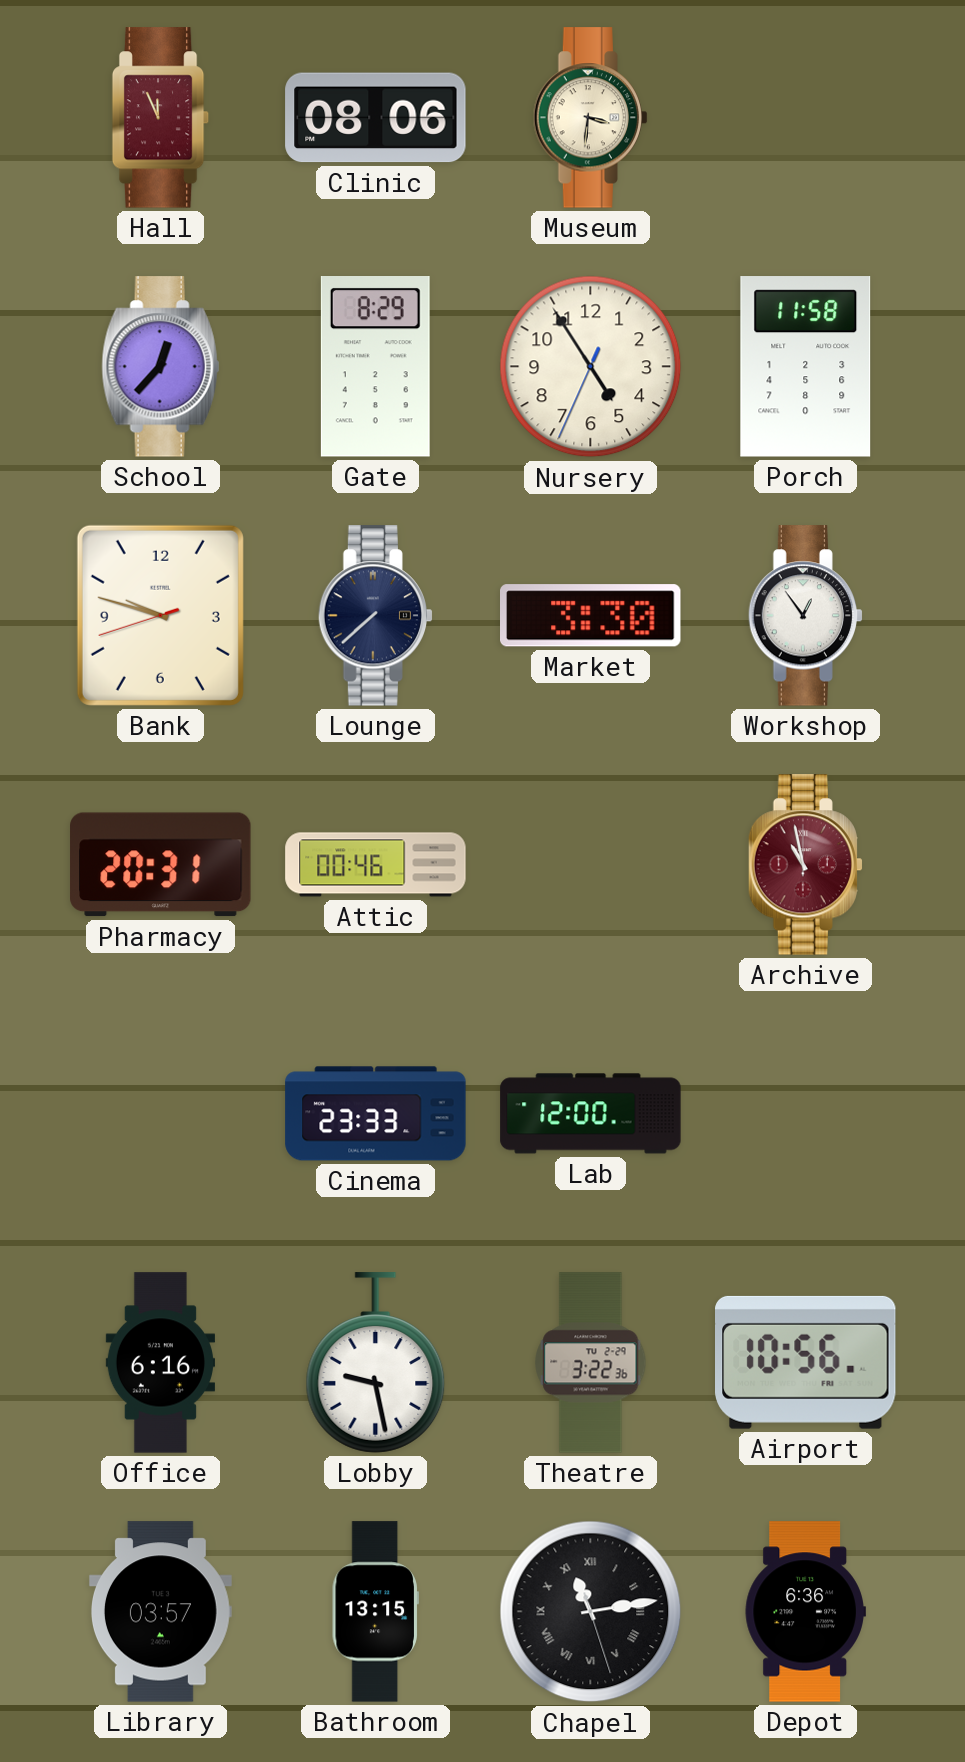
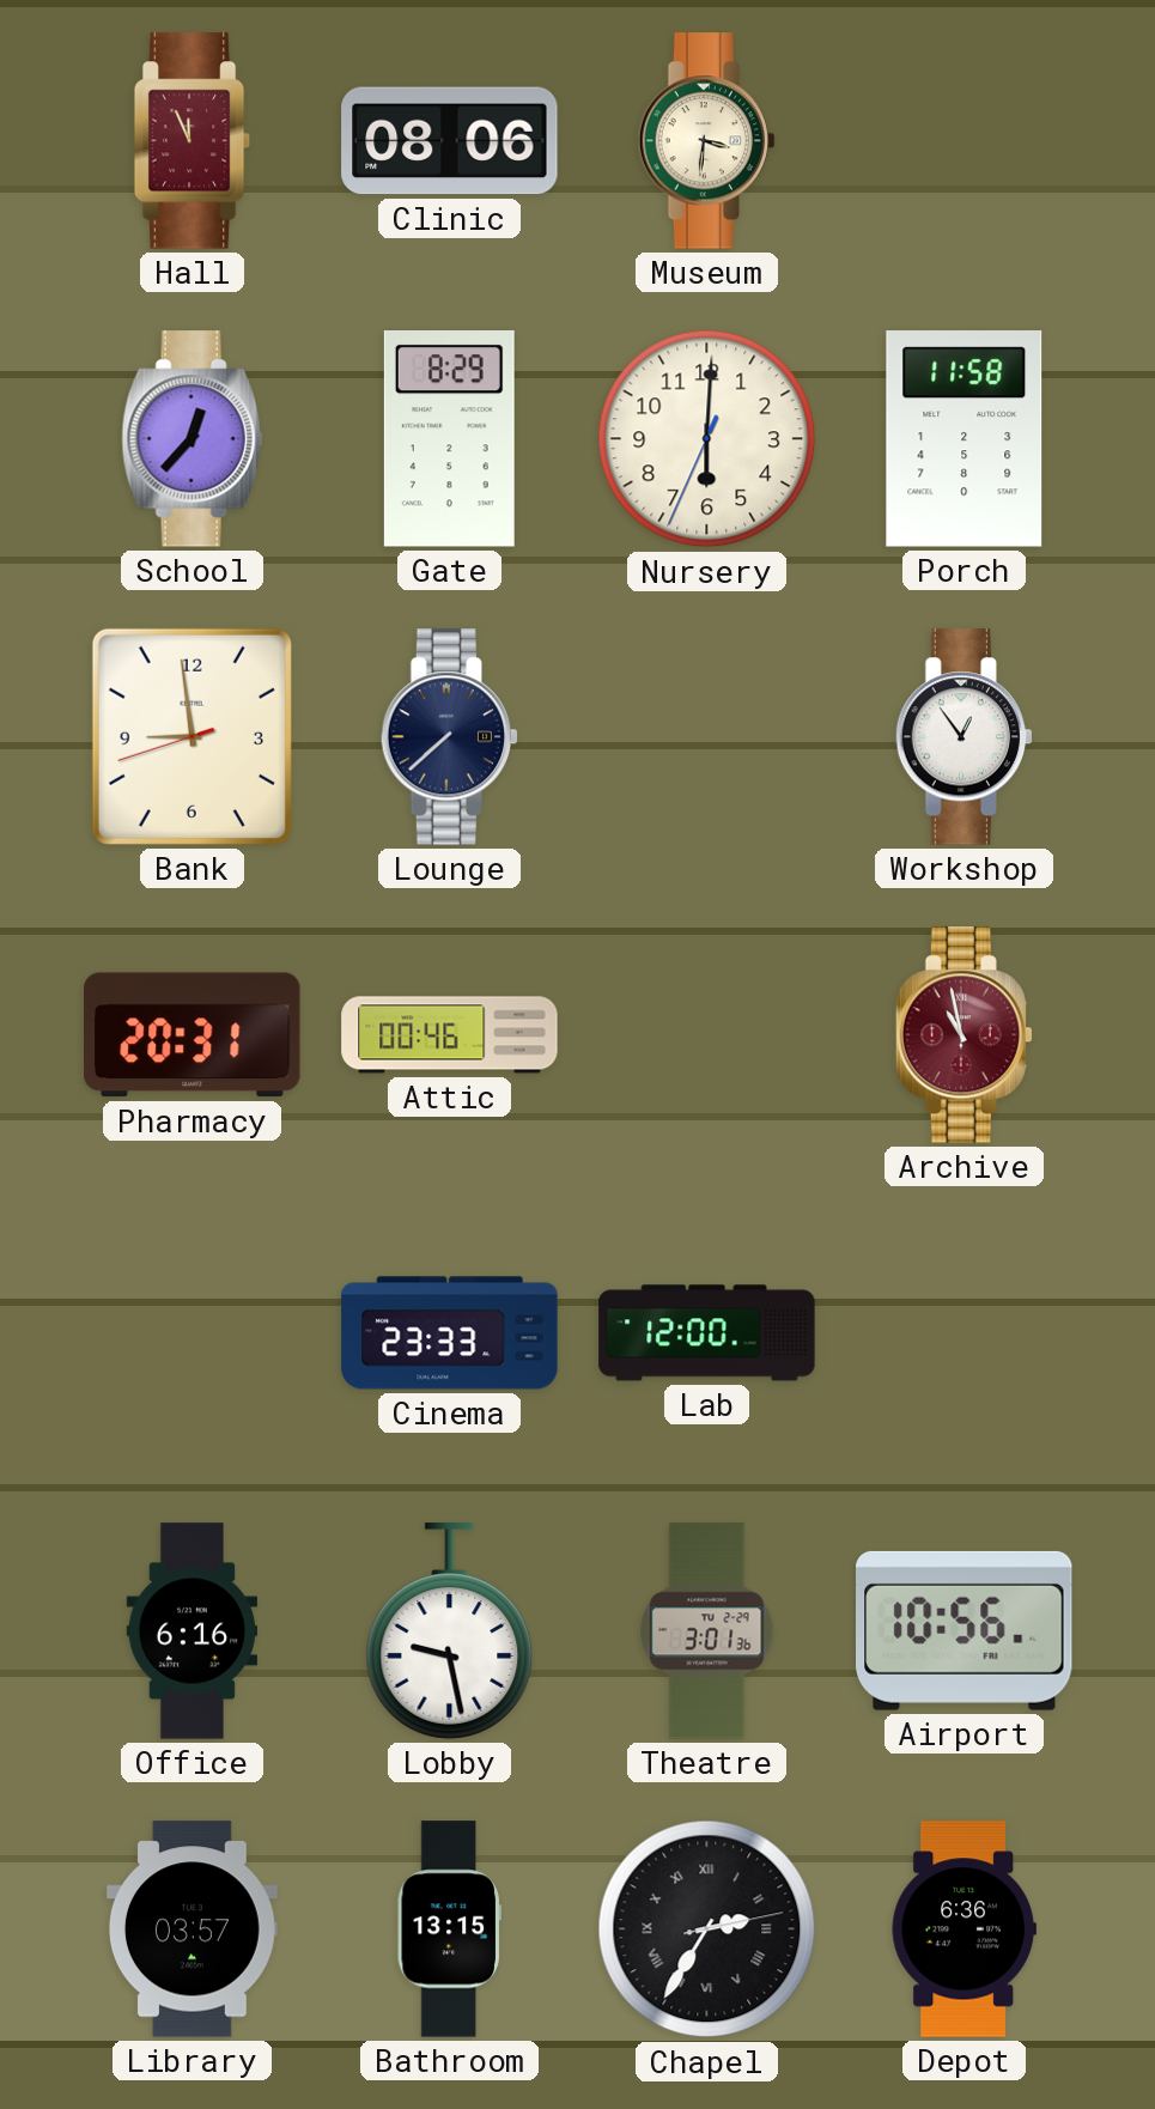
Nursery: 4:54 -> 6:00
Bank: 9:47 -> 8:58
Market: 3:30 -> none
Theatre: 3:22 -> 3:01
Chapel: 11:13 -> 2:35
